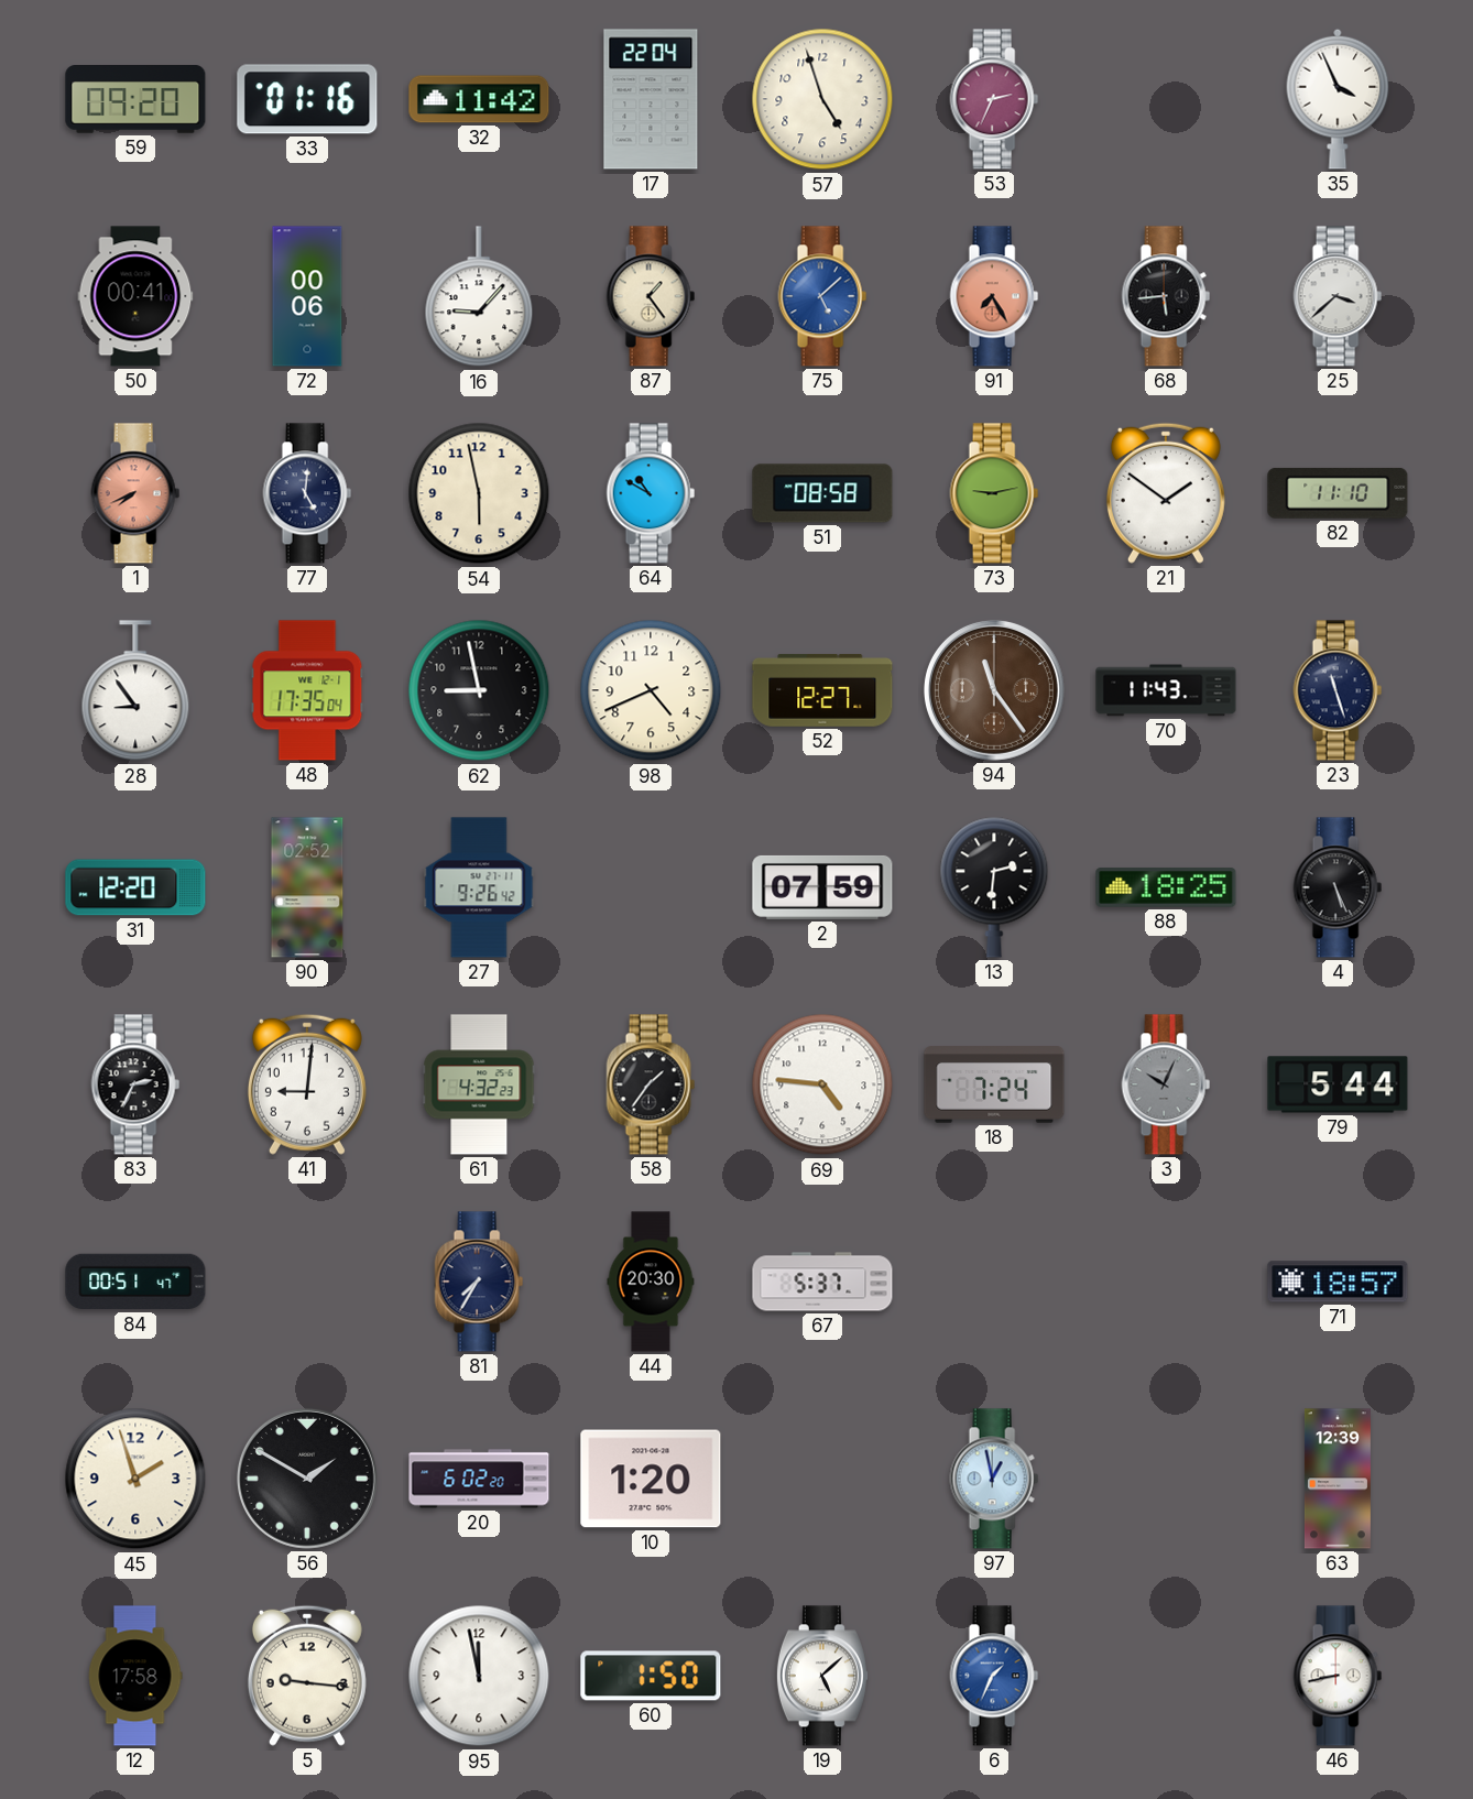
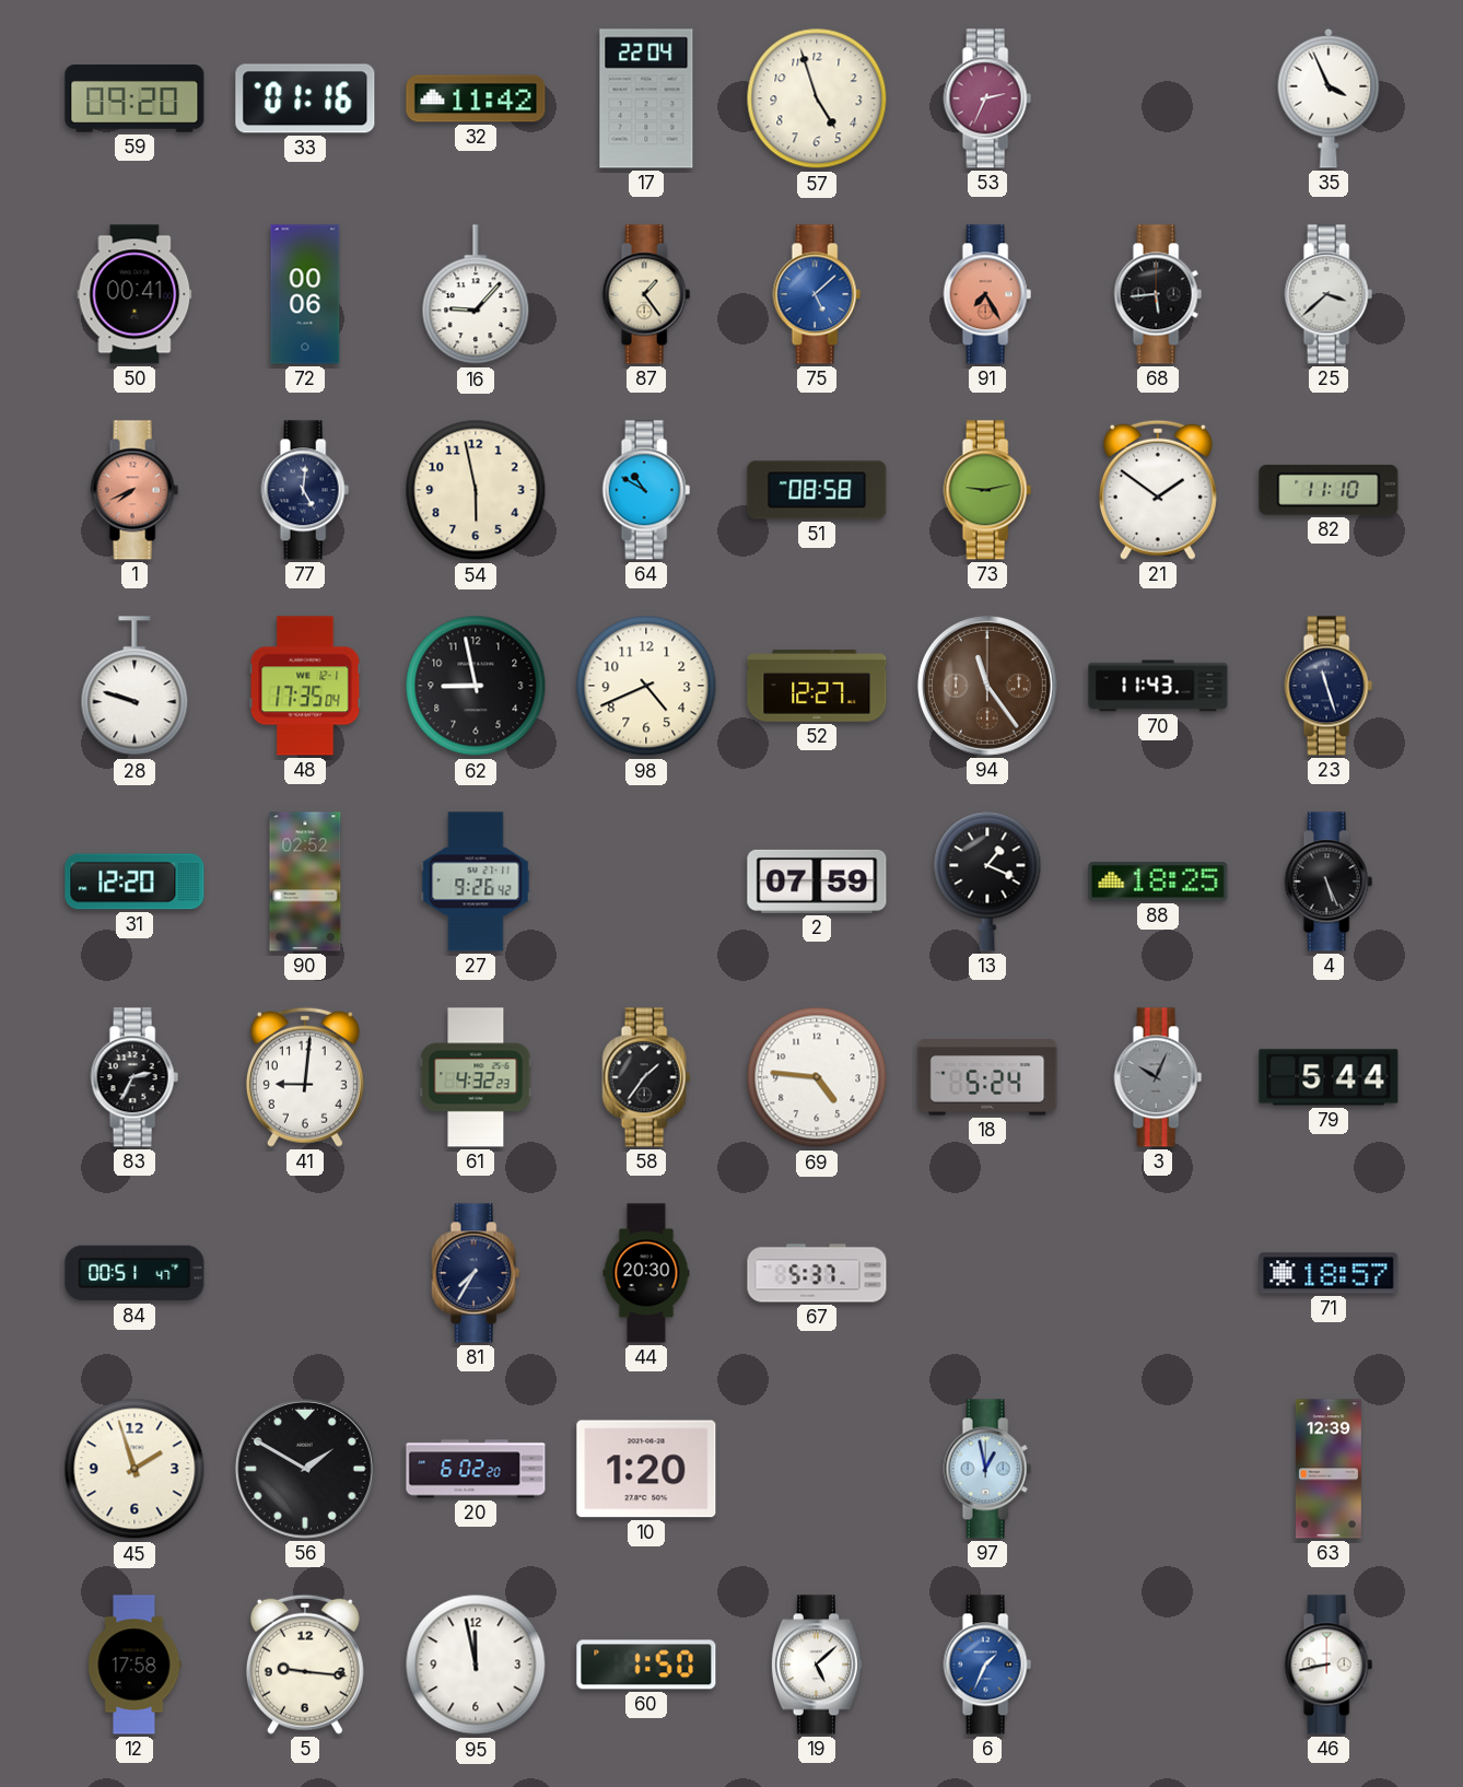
28: 8:54 -> 9:48
13: 2:31 -> 1:19
18: 7:24 -> 5:24
